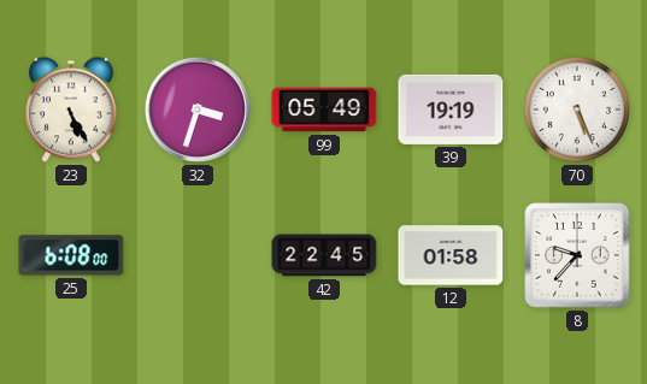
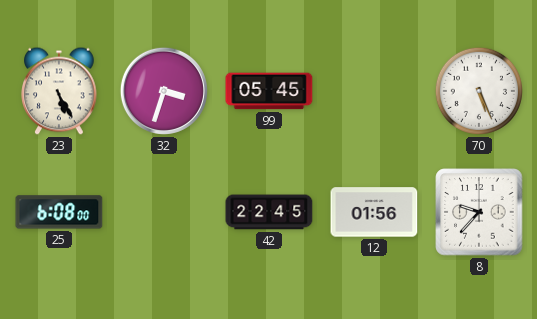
99: 05:49 -> 05:45
39: 19:19 -> none
12: 01:58 -> 01:56
